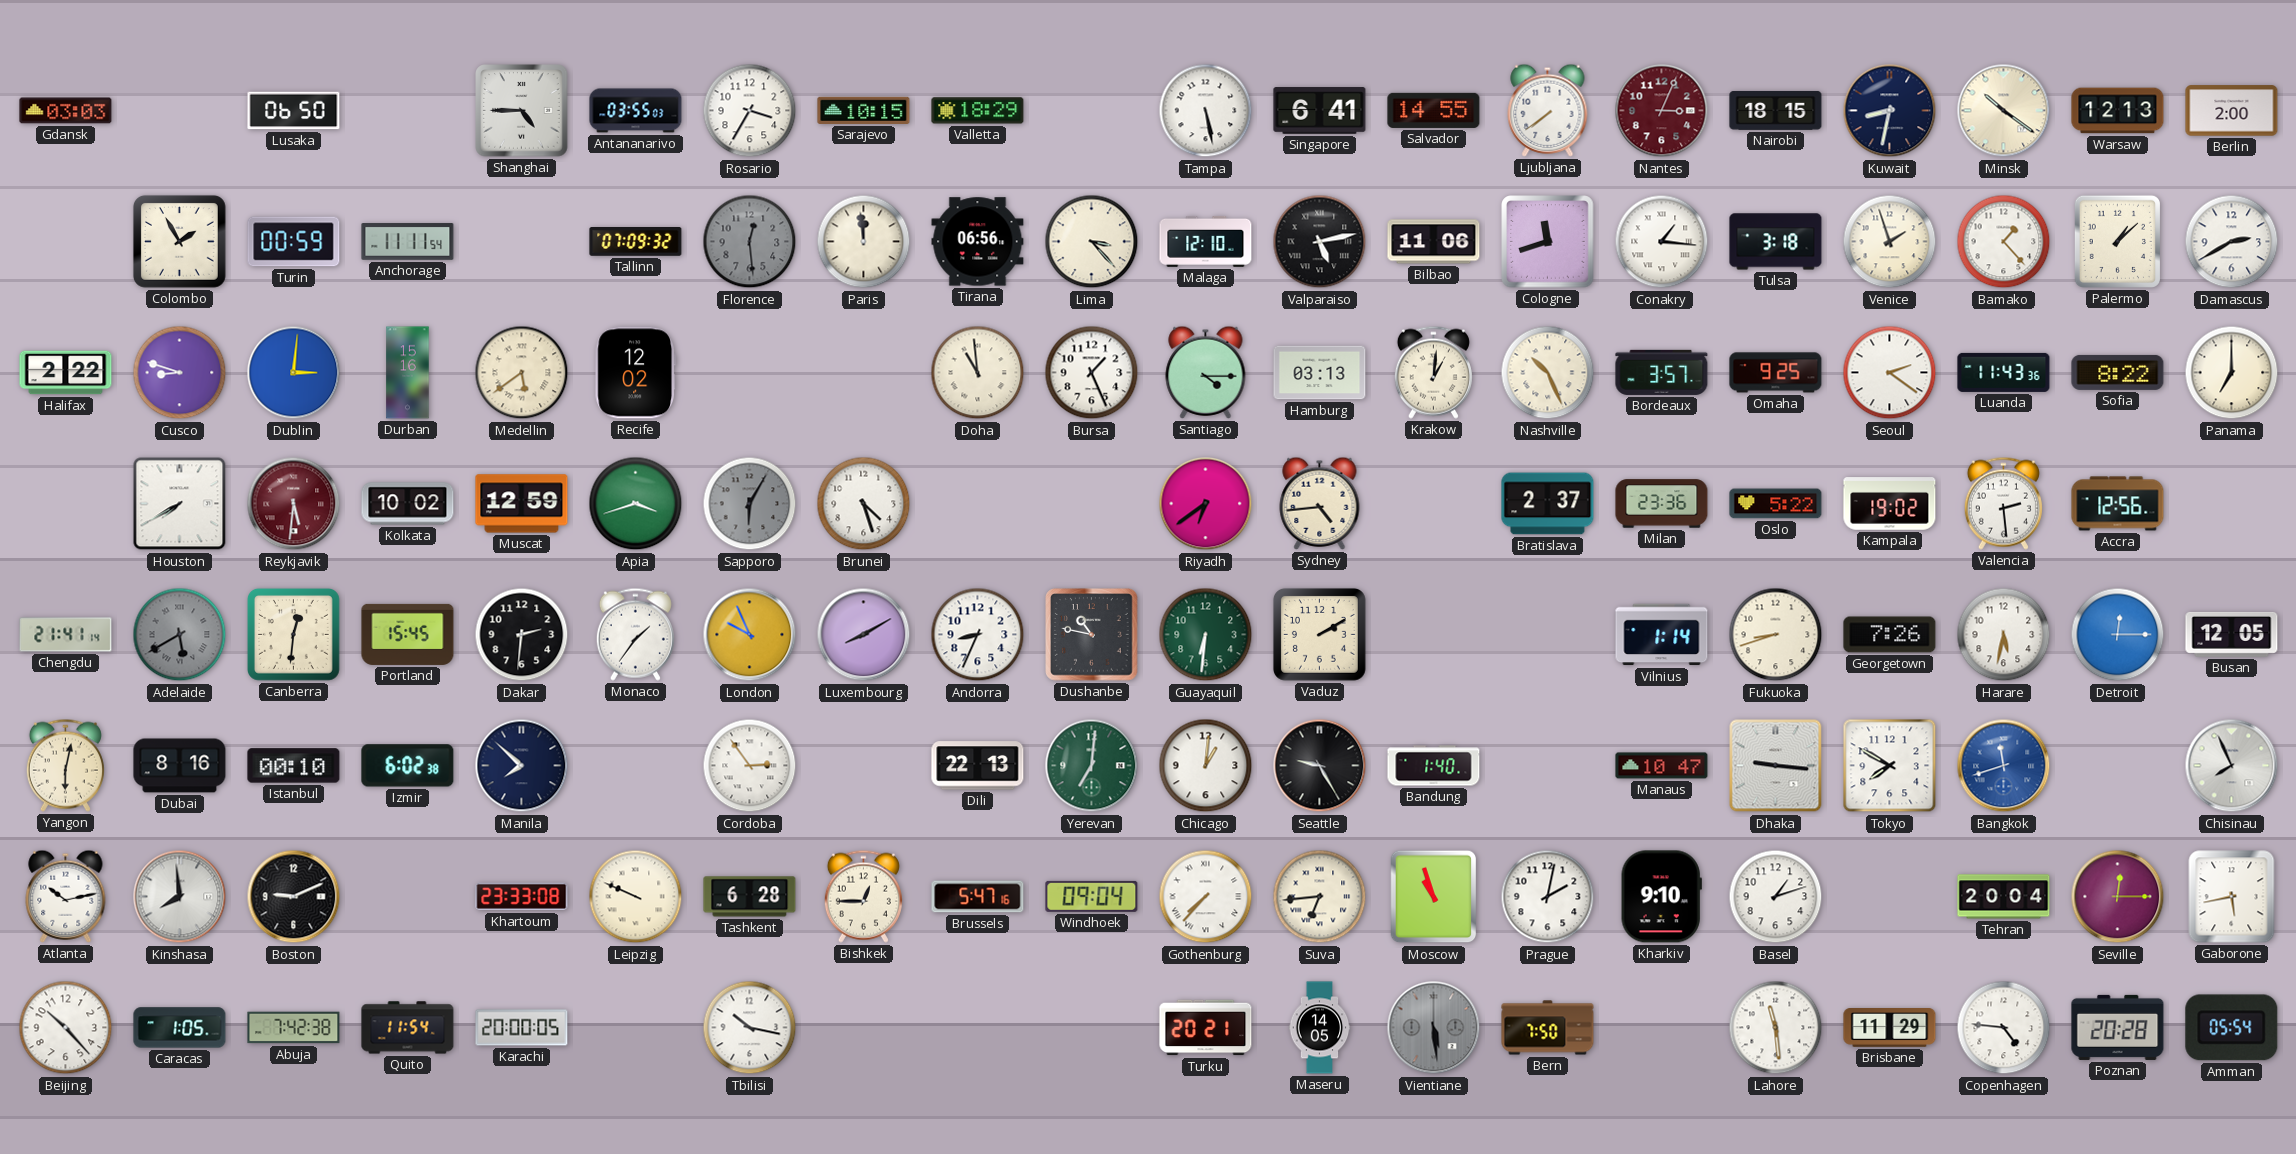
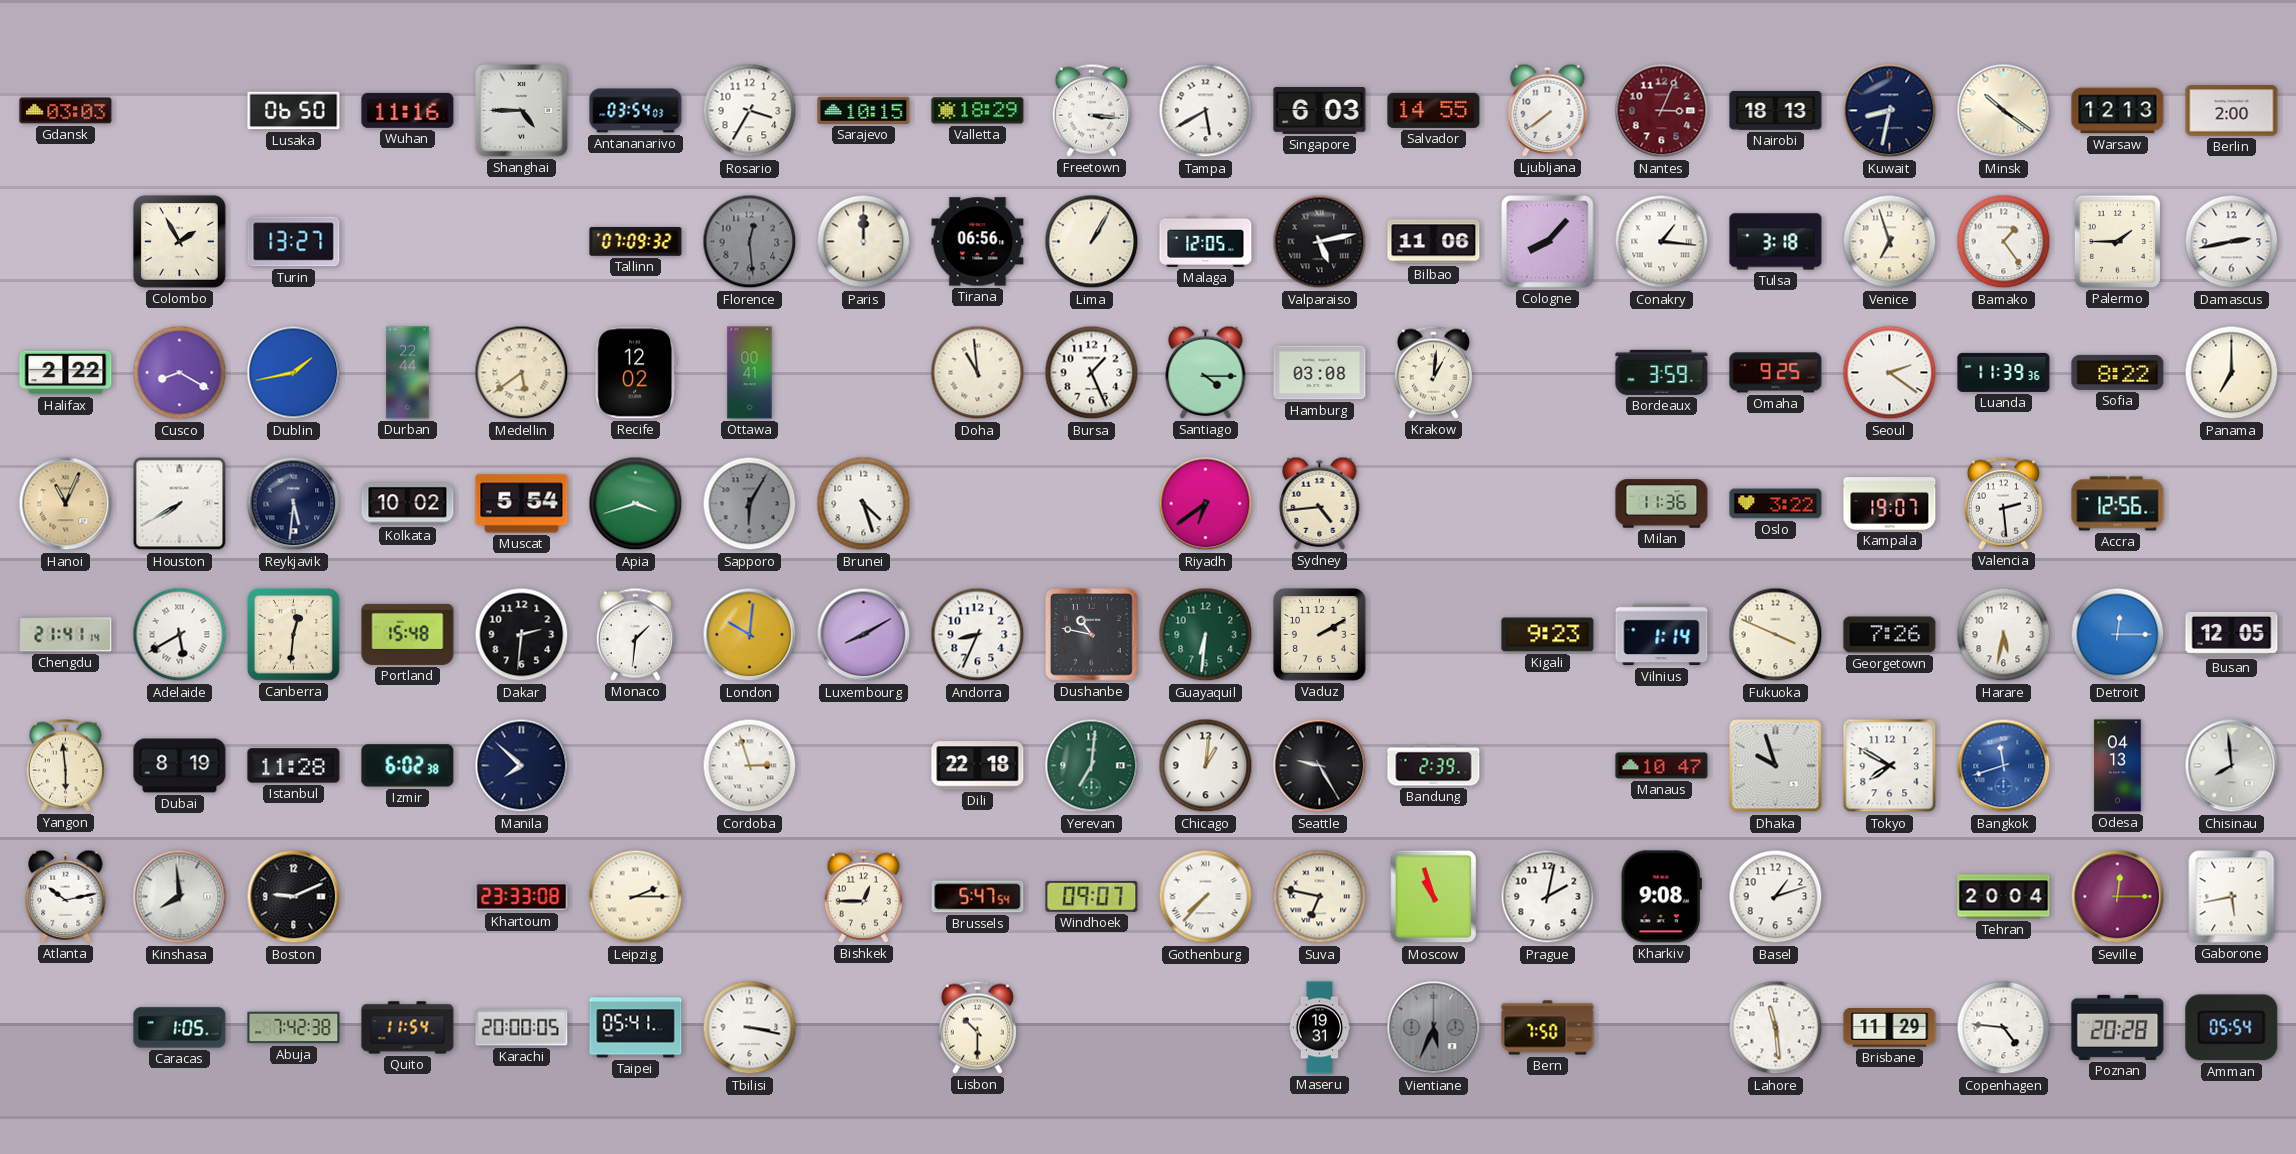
Wuhan: none -> 11:16
Antananarivo: 03:55 -> 03:54
Freetown: none -> 3:16
Tampa: 5:28 -> 5:40
Singapore: 6:41 -> 6:03
Nairobi: 18:15 -> 18:13
Turin: 00:59 -> 13:27
Anchorage: 11:11 -> none
Paris: 11:59 -> 12:00
Lima: 3:23 -> 1:05
Malaga: 12:10 -> 12:05
Cologne: 11:42 -> 8:07
Venice: 1:57 -> 6:57
Bamako: 1:23 -> 1:24
Palermo: 1:08 -> 1:45
Damascus: 2:40 -> 2:43
Cusco: 8:48 -> 8:20
Dublin: 3:01 -> 1:43
Durban: 15:16 -> 22:44
Ottawa: none -> 00:41
Hamburg: 03:13 -> 03:08
Nashville: 10:26 -> none
Bordeaux: 3:57 -> 3:59
Luanda: 11:43 -> 11:39
Hanoi: none -> 11:04
Reykjavik dial: burgundy -> navy
Muscat: 12:59 -> 5:54
Bratislava: 2:37 -> none
Milan: 23:36 -> 11:36
Oslo: 5:22 -> 3:22
Kampala: 19:02 -> 19:07
Adelaide dial: grey -> white
Portland: 15:45 -> 15:48
Monaco: 1:36 -> 1:31
London: 9:56 -> 10:01
Kigali: none -> 9:23
Fukuoka: 8:42 -> 3:49
Yangon: 6:02 -> 5:59
Dubai: 8:16 -> 8:19
Istanbul: 00:10 -> 11:28
Cordoba: 2:54 -> 2:57
Dili: 22:13 -> 22:18
Bandung: 1:40 -> 2:39
Dhaka: 9:16 -> 9:57
Odesa: none -> 04:13
Chisinau: 7:56 -> 7:59
Leipzig: 9:49 -> 2:15
Tashkent: 6:28 -> none
Brussels: 5:47:16 -> 5:47:54
Windhoek: 09:04 -> 09:07
Suva: 6:44 -> 6:47
Kharkiv: 9:10 -> 9:08
Beijing: 10:23 -> none
Taipei: none -> 05:41
Tbilisi: 10:17 -> 3:17
Lisbon: none -> 10:30
Turku: 20:21 -> none
Maseru: 14:05 -> 19:31
Vientiane: 5:29 -> 5:34
